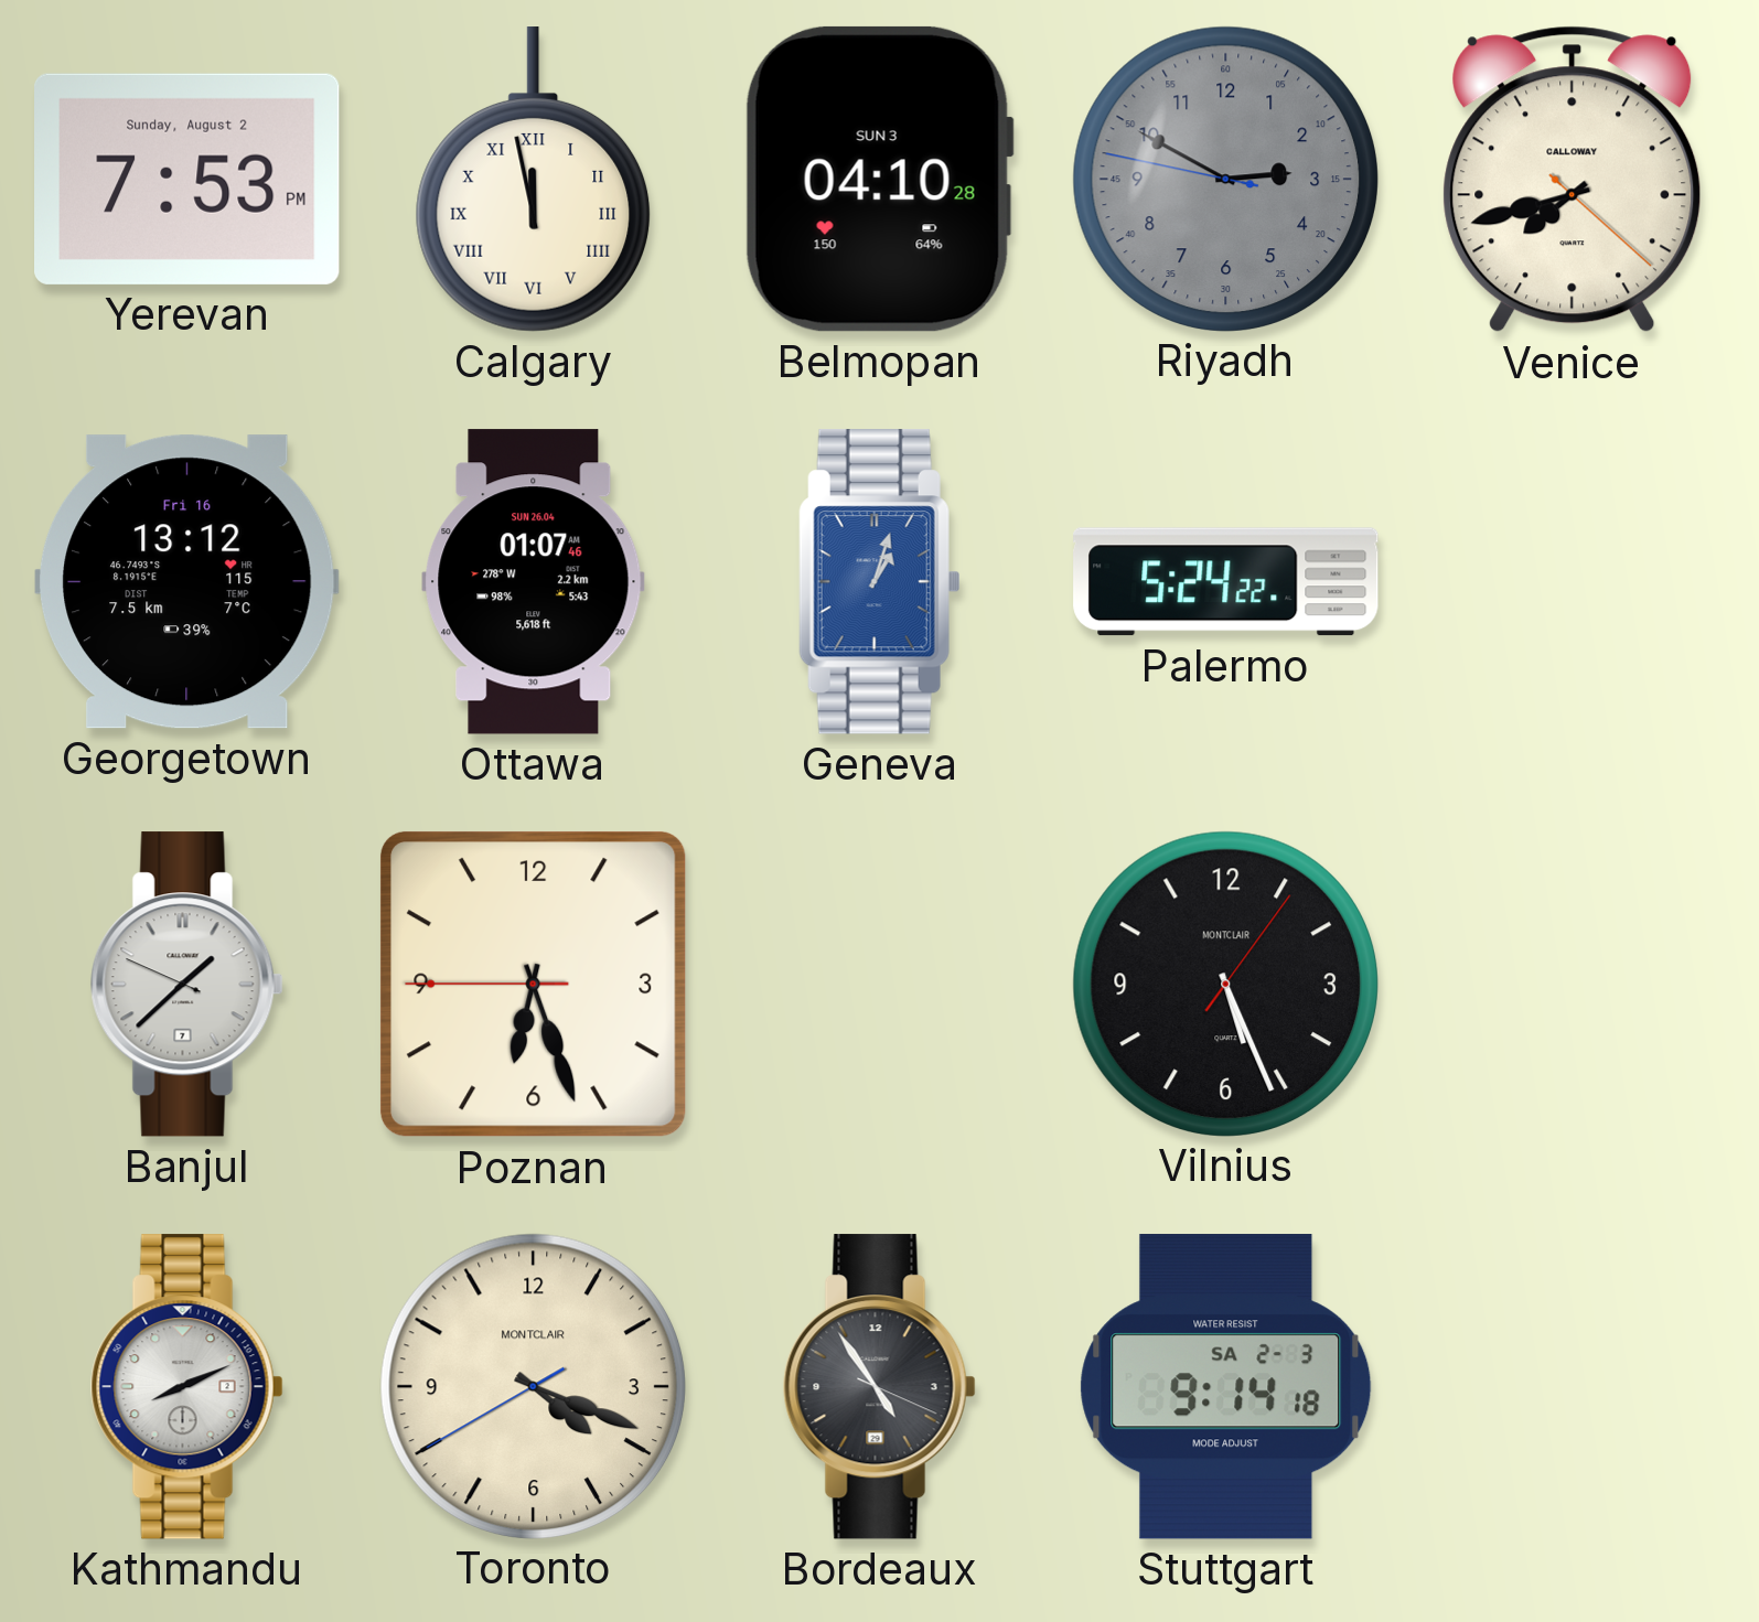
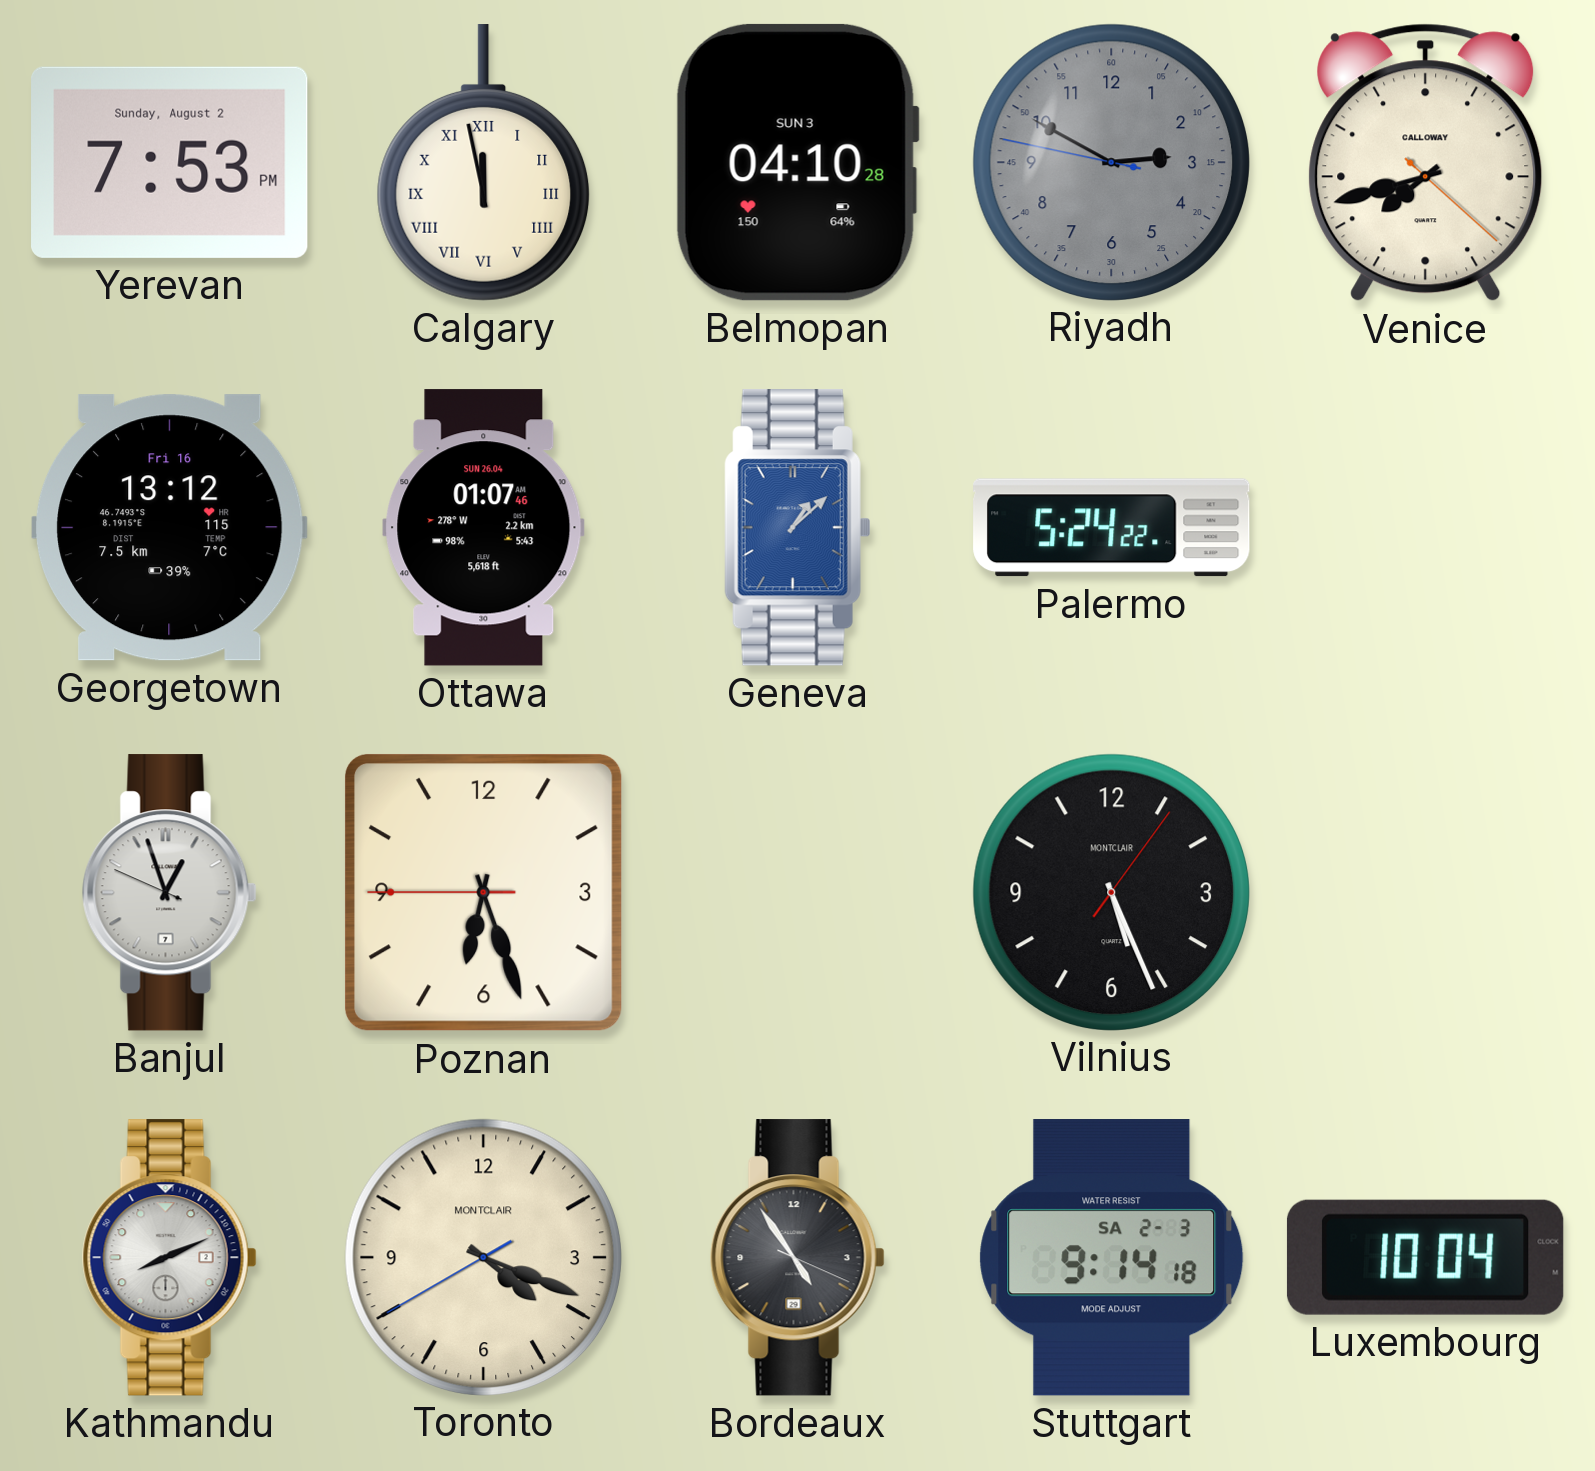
Geneva: 1:03 -> 1:08
Banjul: 1:37 -> 12:56
Luxembourg: none -> 10:04
